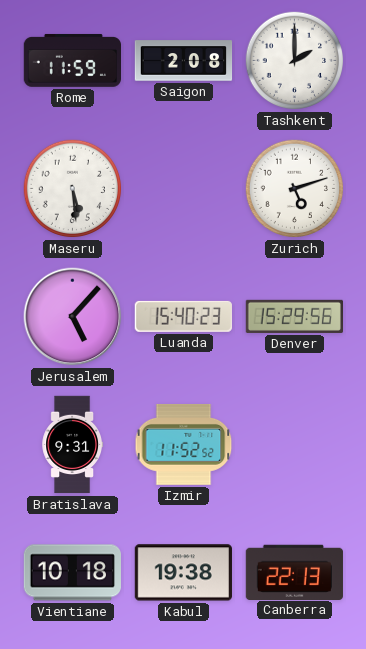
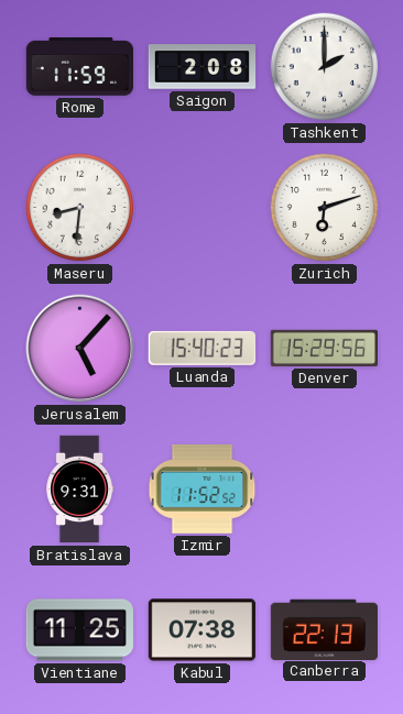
Maseru: 5:29 -> 8:31
Zurich: 5:12 -> 6:12
Vientiane: 10:18 -> 11:25
Kabul: 19:38 -> 07:38
